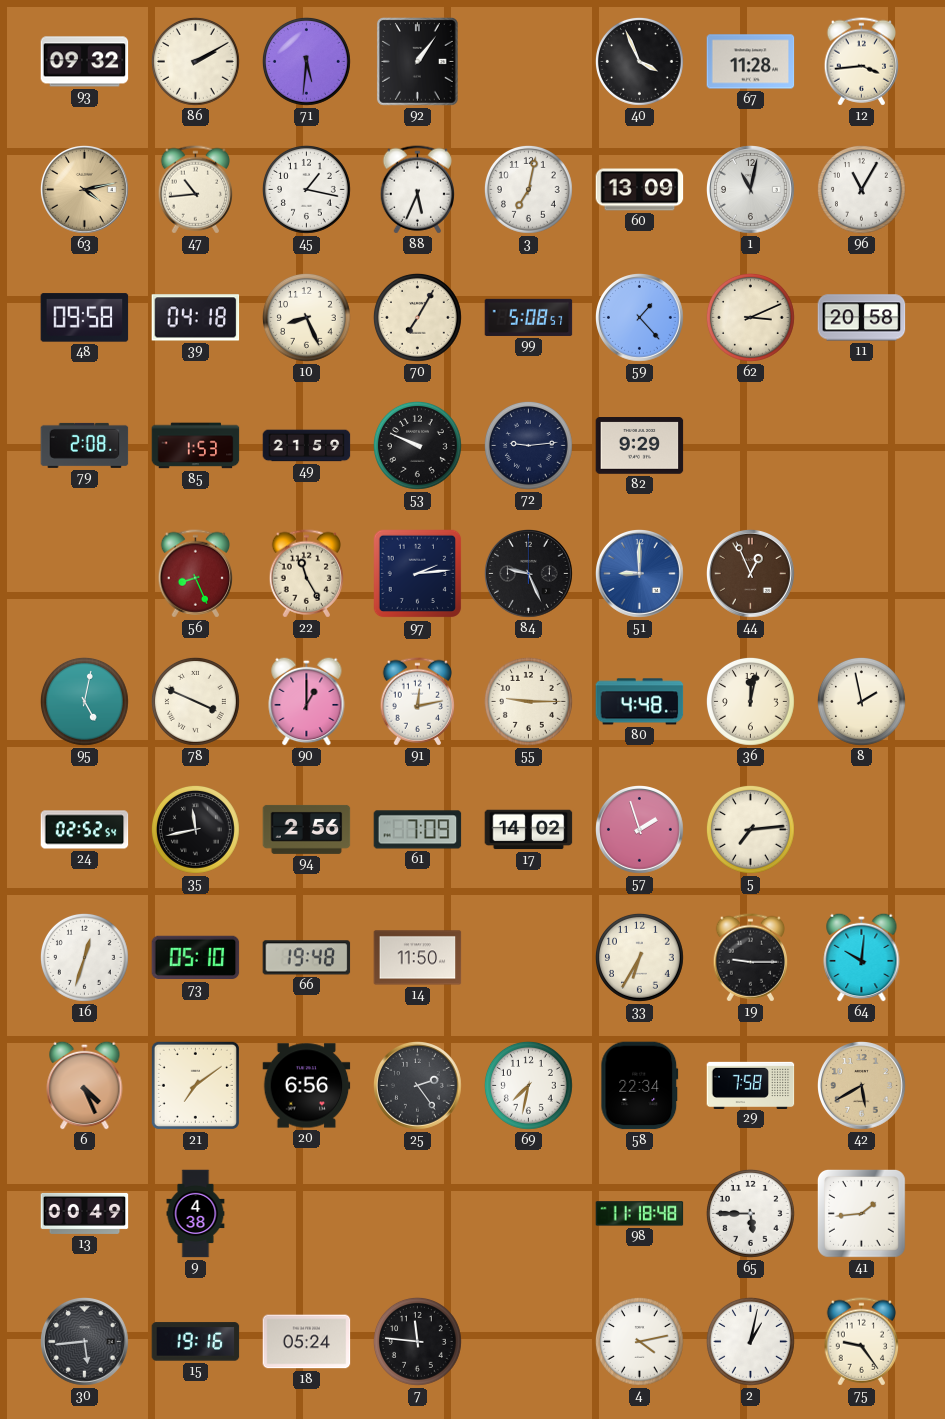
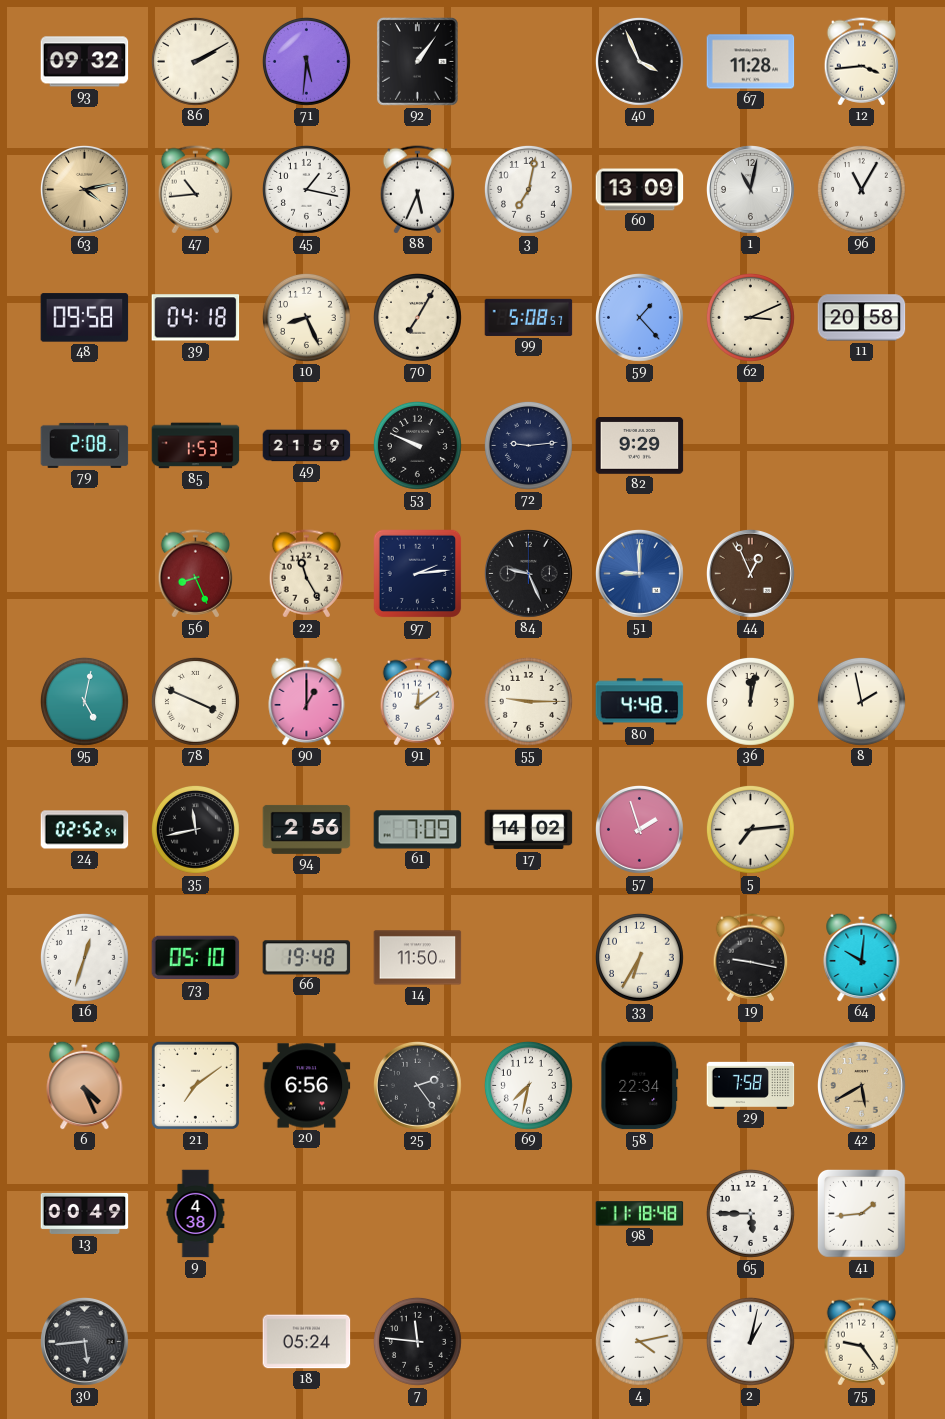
91: 12:13 -> 12:09
19: 9:15 -> 9:17
15: 19:16 -> none
